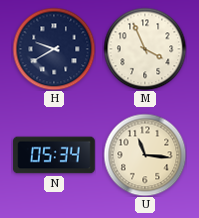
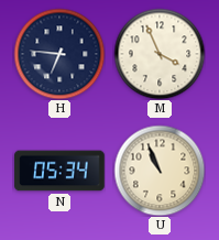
H: 9:40 -> 6:46
U: 11:16 -> 10:56
